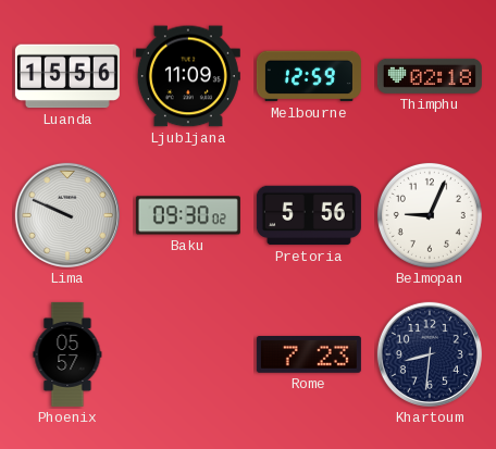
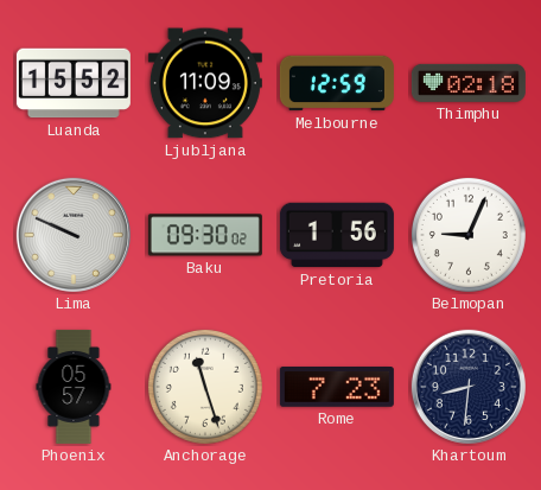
Luanda: 15:56 -> 15:52
Pretoria: 5:56 -> 1:56
Anchorage: none -> 11:27
